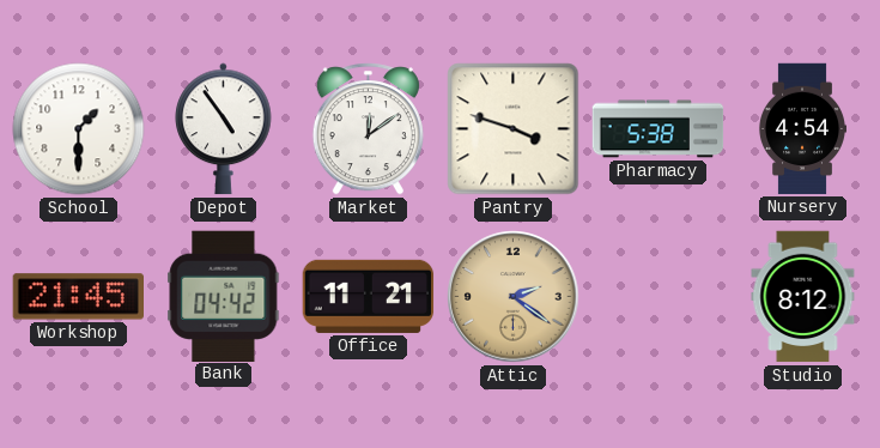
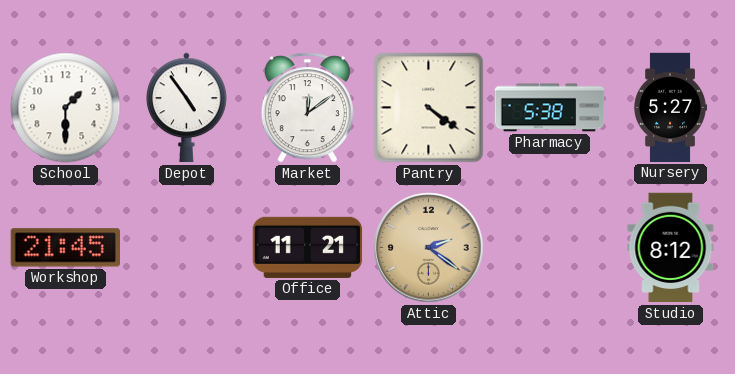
Pantry: 3:48 -> 4:21
Nursery: 4:54 -> 5:27
Bank: 04:42 -> none
